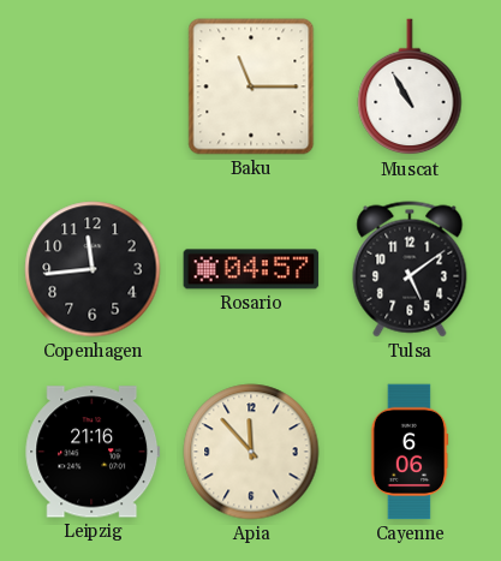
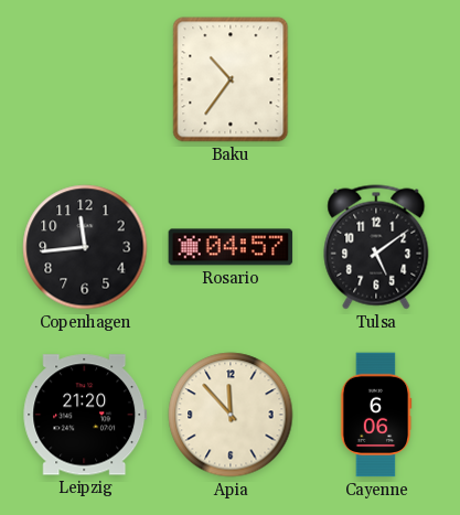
Baku: 11:15 -> 10:36
Muscat: 10:55 -> none
Leipzig: 21:16 -> 21:20
